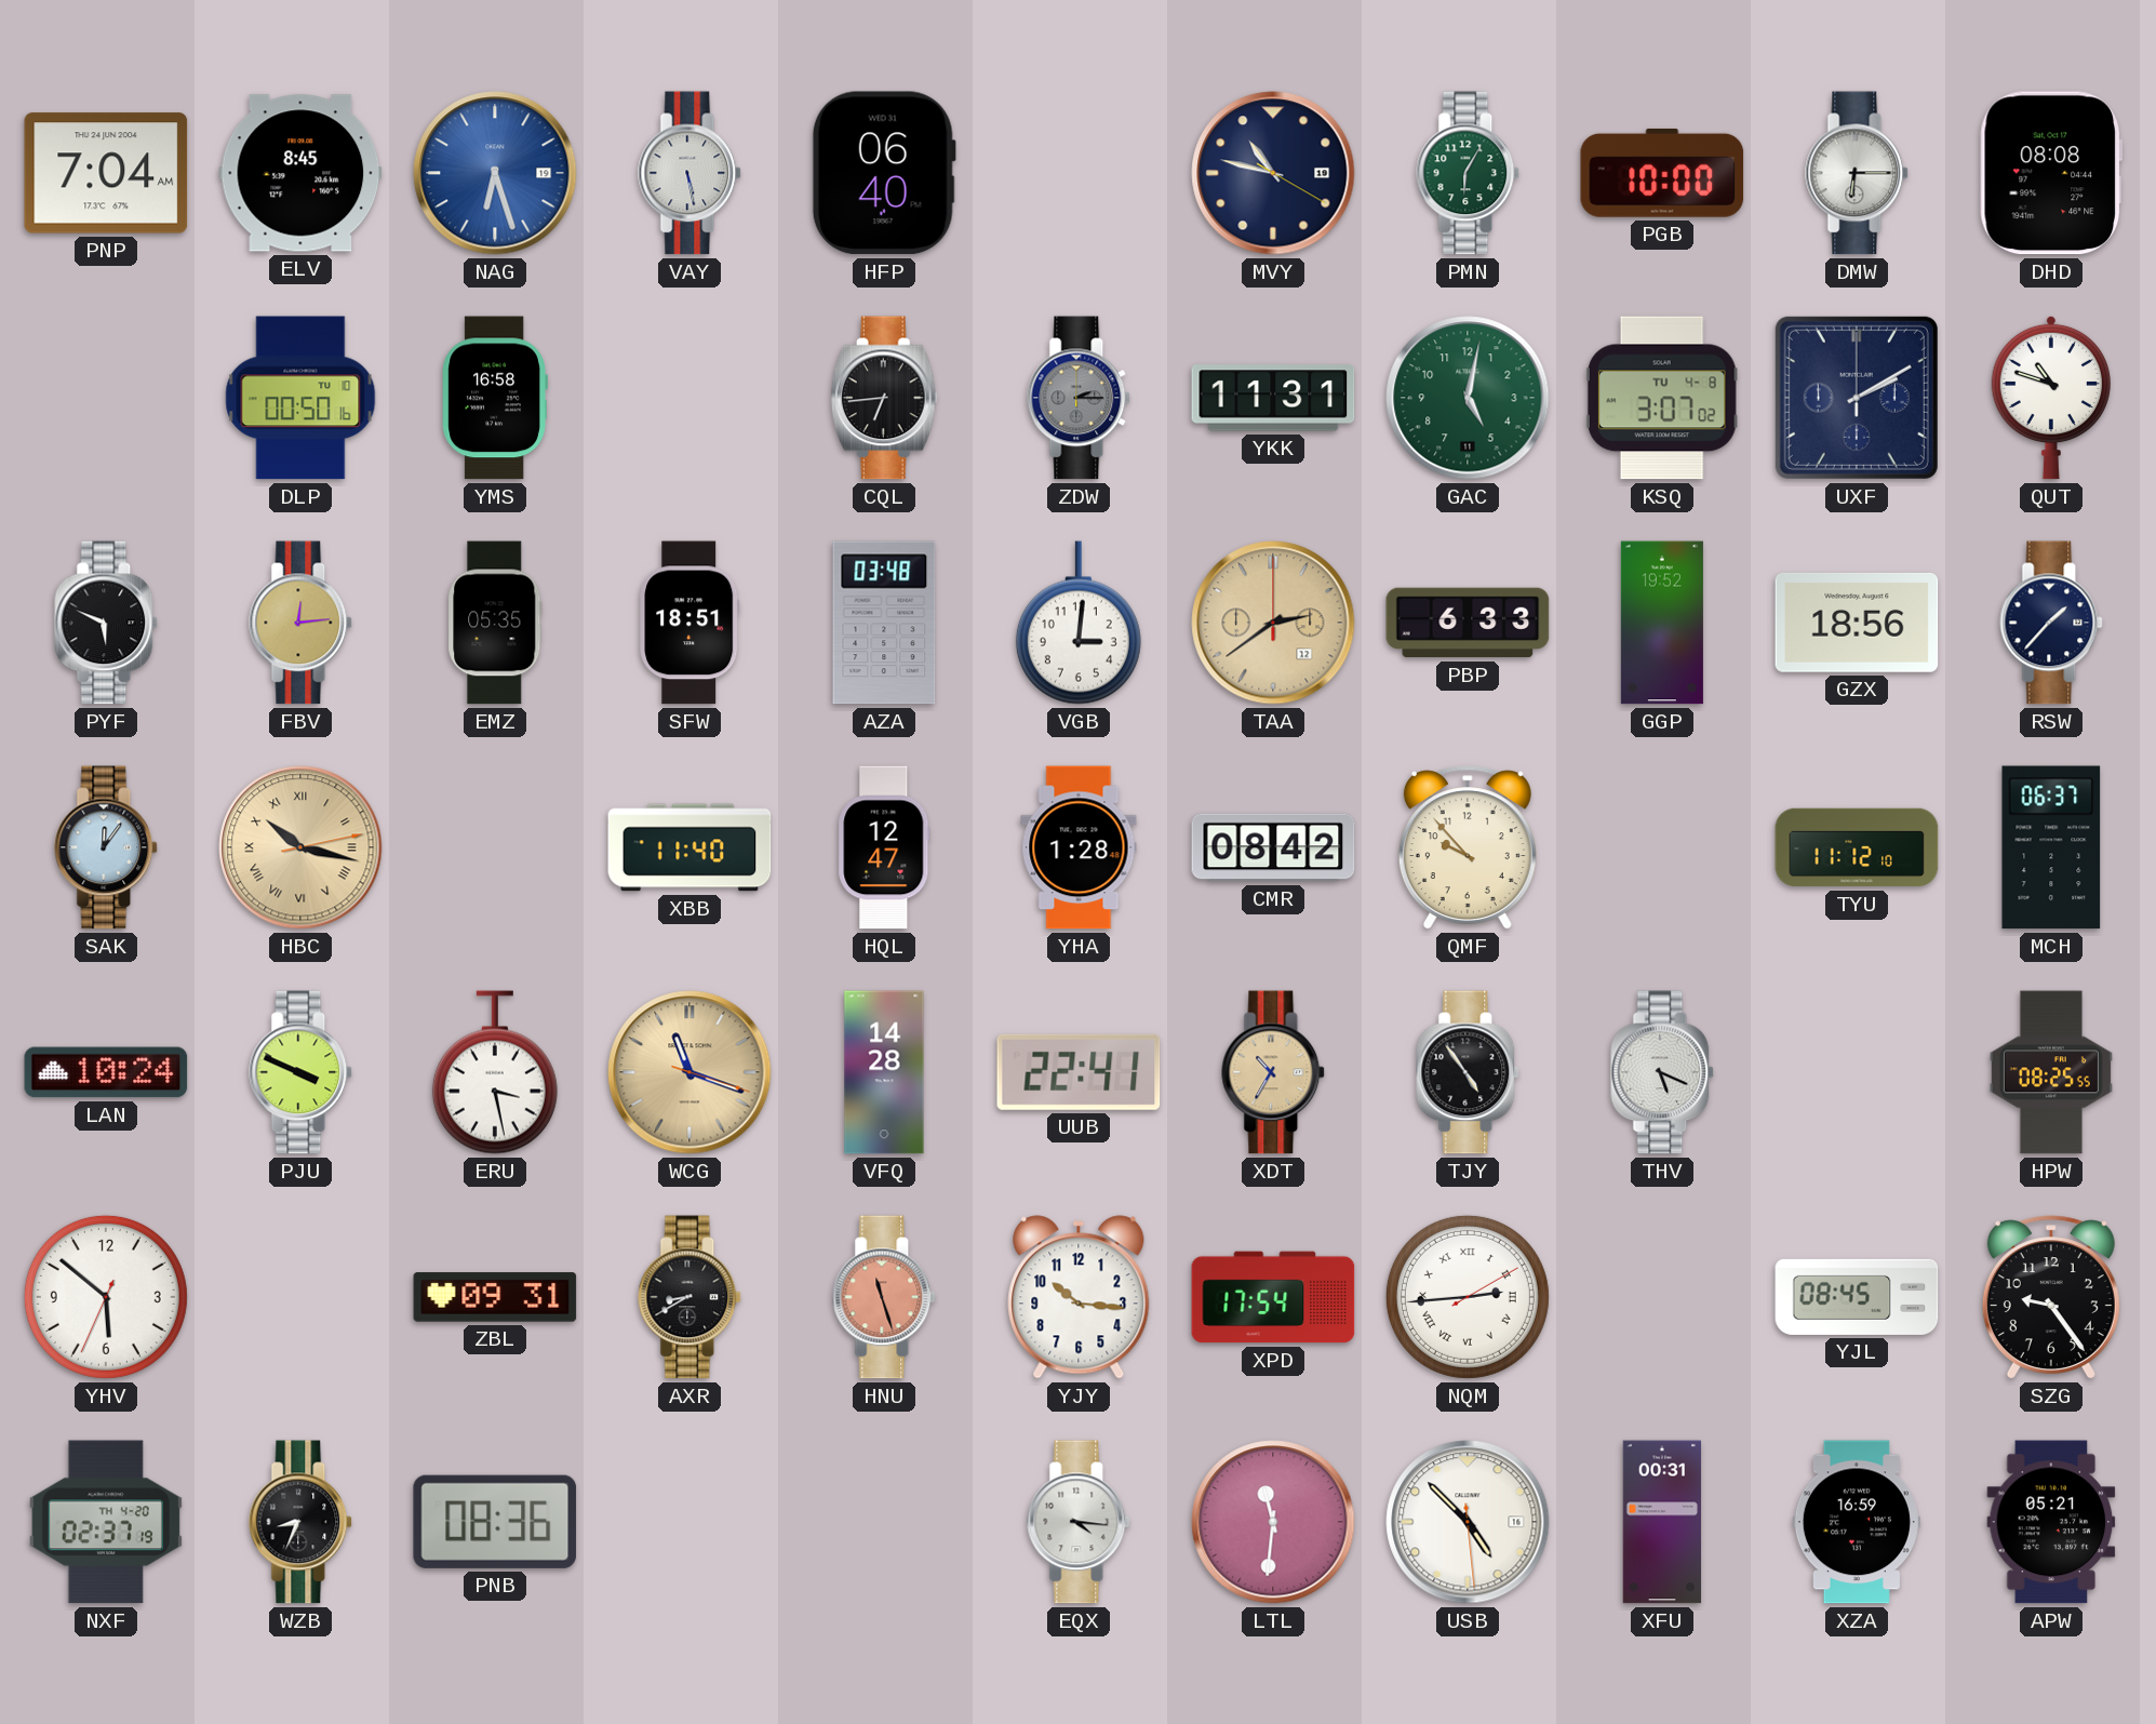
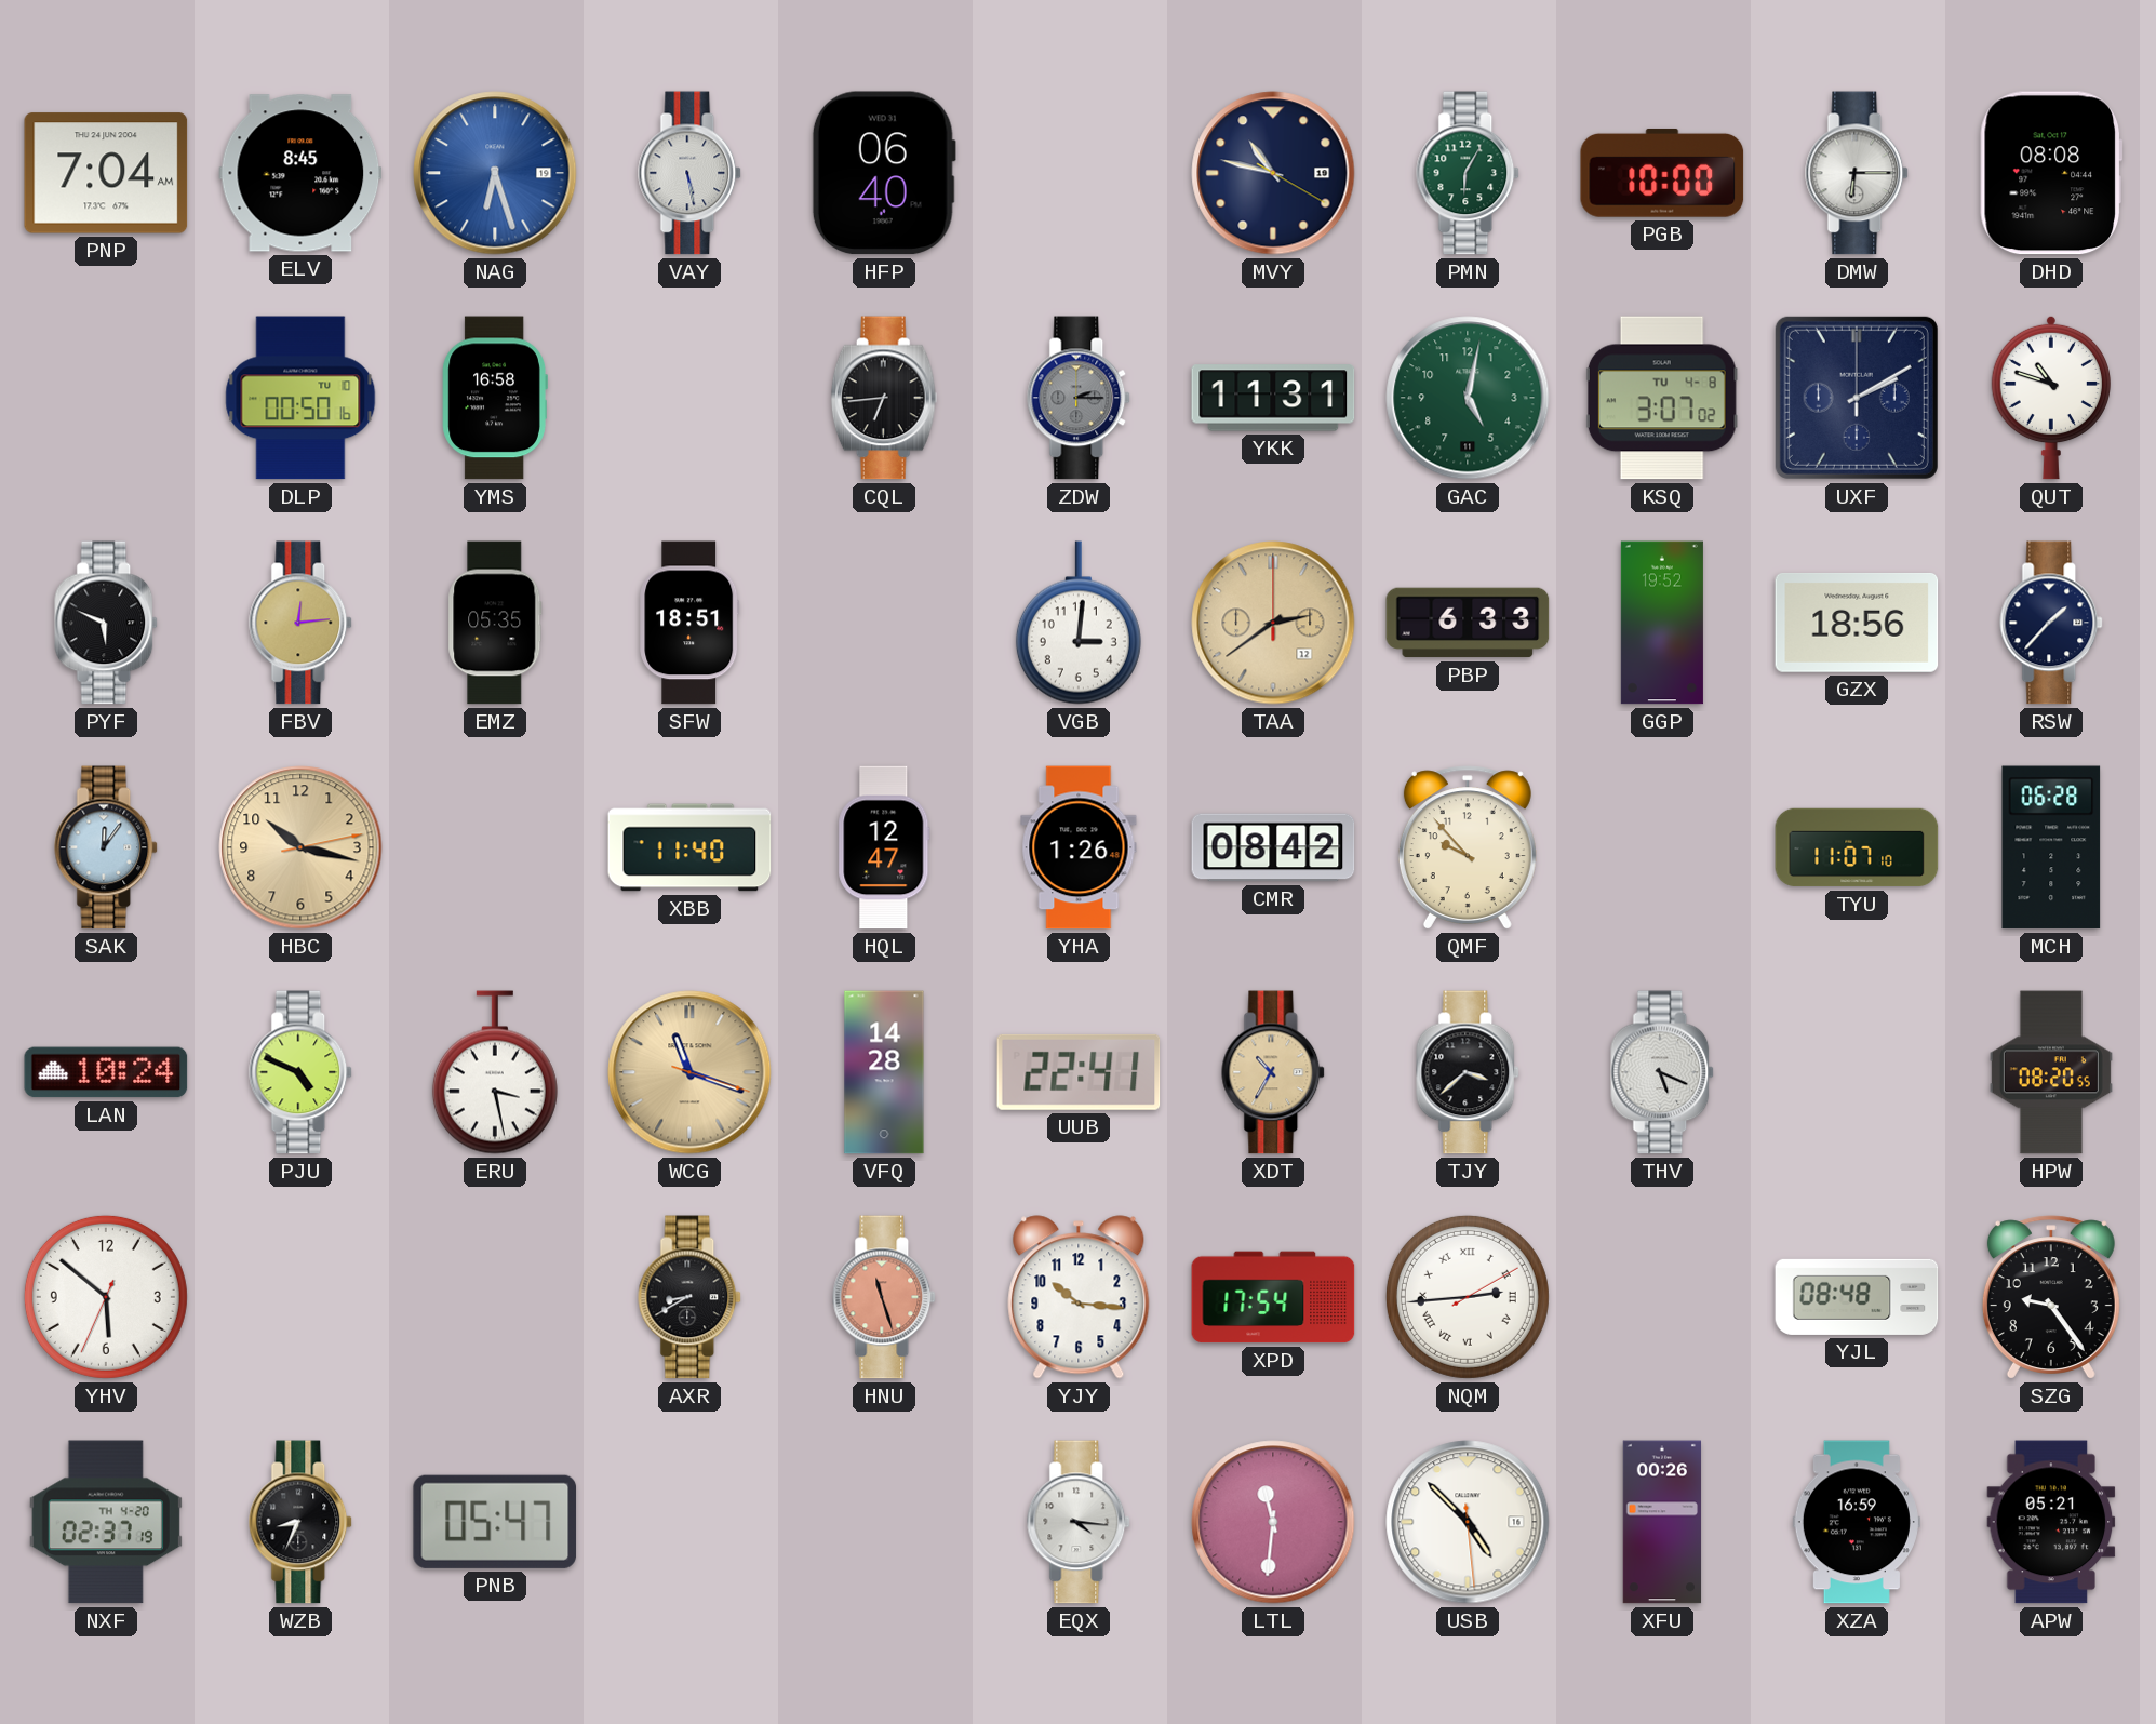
AZA: 03:48 -> none
HBC numerals: Roman -> Arabic
YHA: 1:28 -> 1:26
TYU: 11:12 -> 11:07
MCH: 06:37 -> 06:28
PJU: 3:49 -> 4:49
TJY: 4:54 -> 3:38
HPW: 08:25 -> 08:20
ZBL: 09:31 -> none
YJL: 08:45 -> 08:48
PNB: 08:36 -> 05:47
XFU: 00:31 -> 00:26
